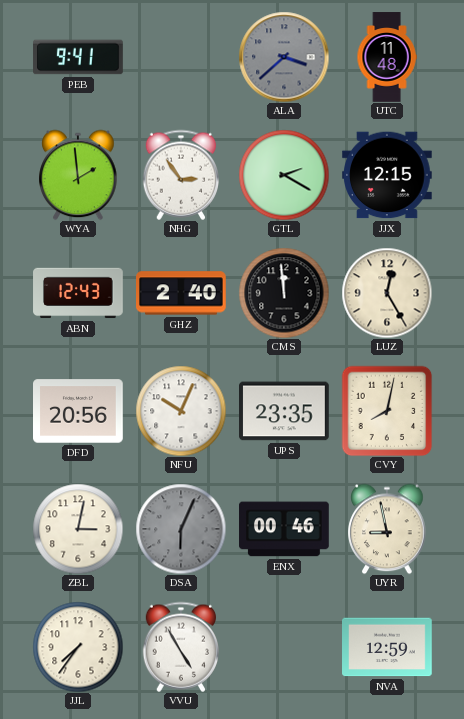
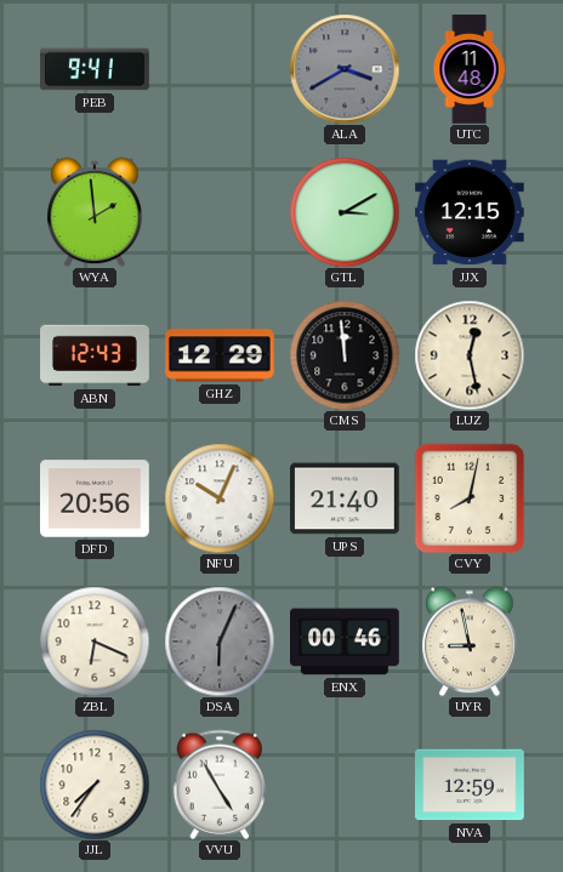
ALA: 3:38 -> 3:40
NHG: 2:54 -> none
GTL: 2:20 -> 3:10
GHZ: 2:40 -> 12:29
LUZ: 12:25 -> 12:28
UPS: 23:35 -> 21:40
ZBL: 3:02 -> 6:19
